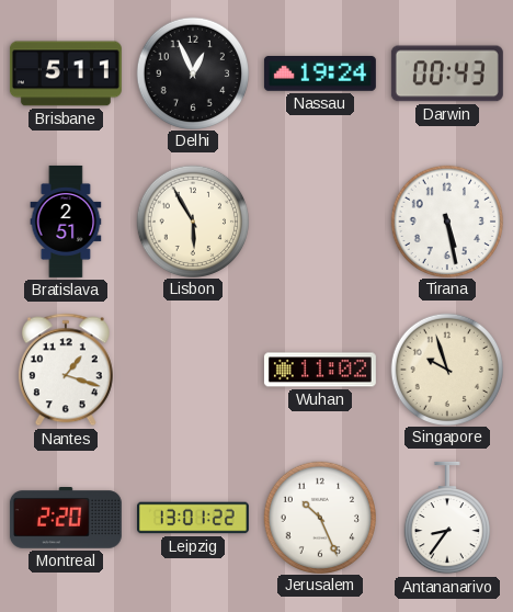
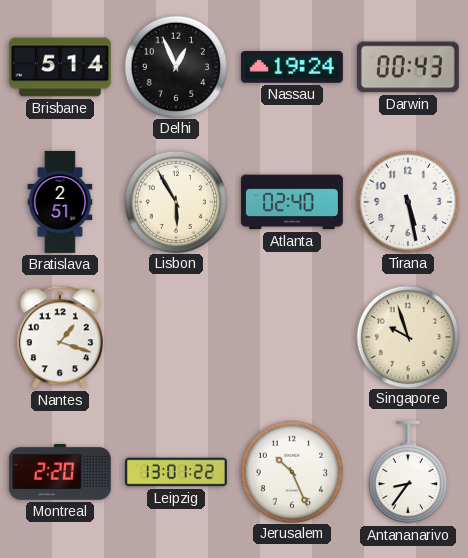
Brisbane: 5:11 -> 5:14
Atlanta: none -> 02:40
Wuhan: 11:02 -> none
